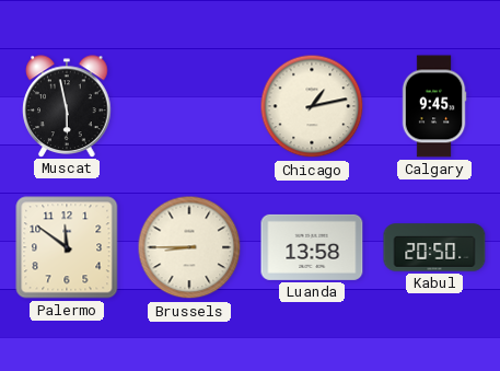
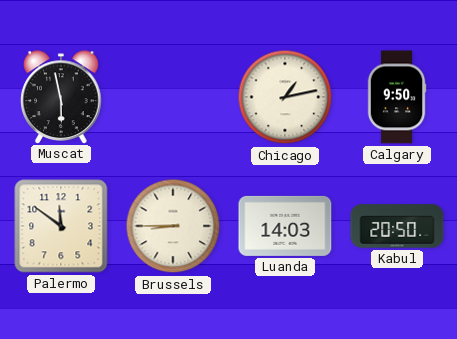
Calgary: 9:45 -> 9:50
Luanda: 13:58 -> 14:03
